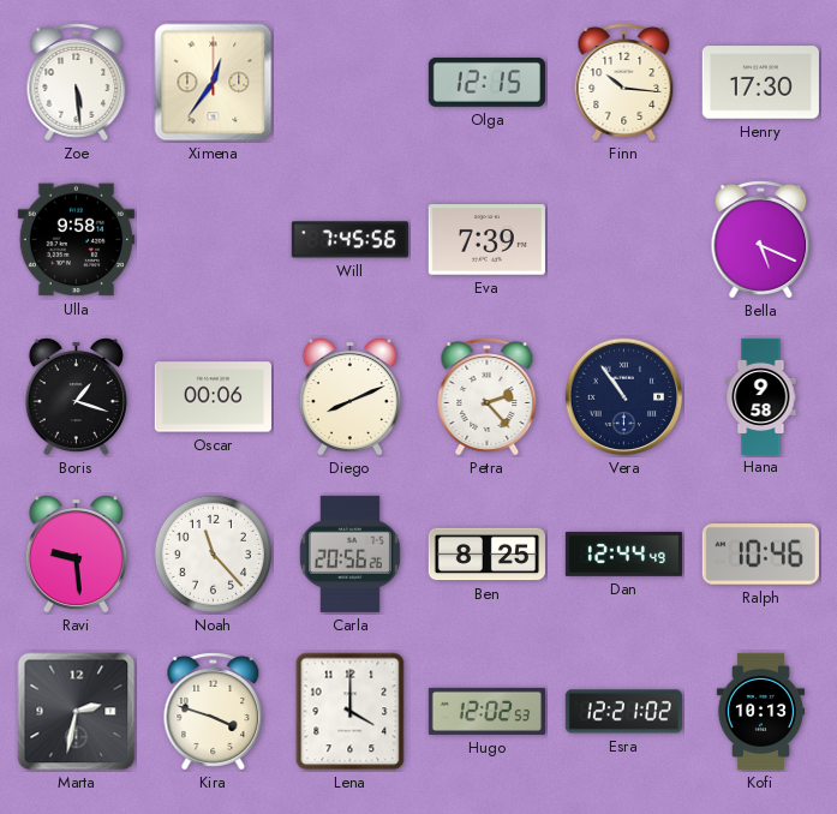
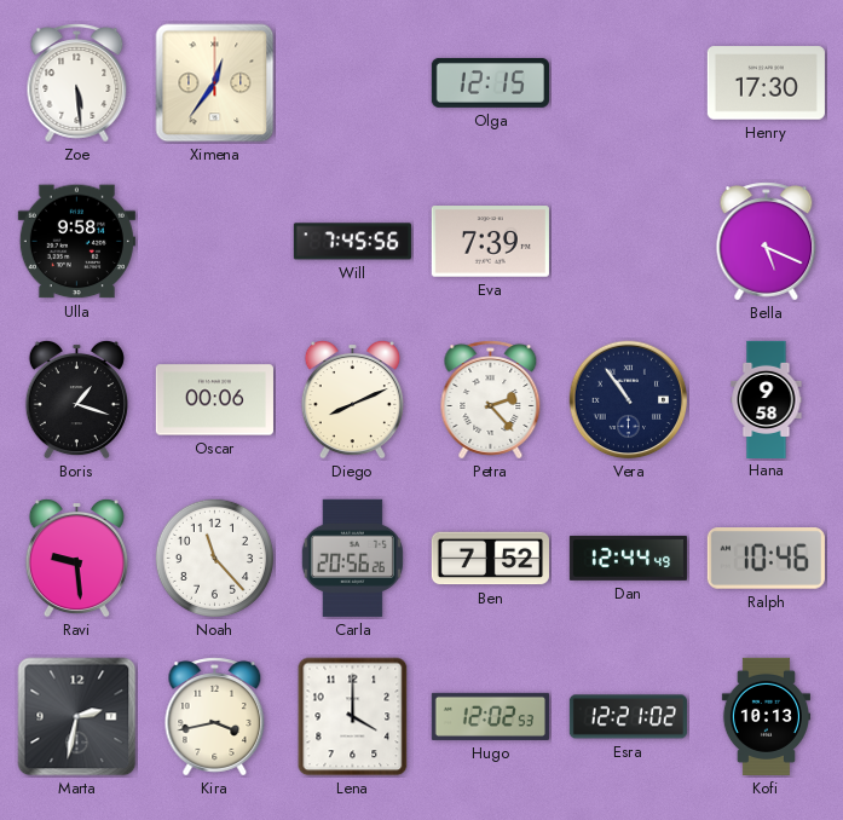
Finn: 10:16 -> none
Ben: 8:25 -> 7:52
Kira: 3:48 -> 3:43
